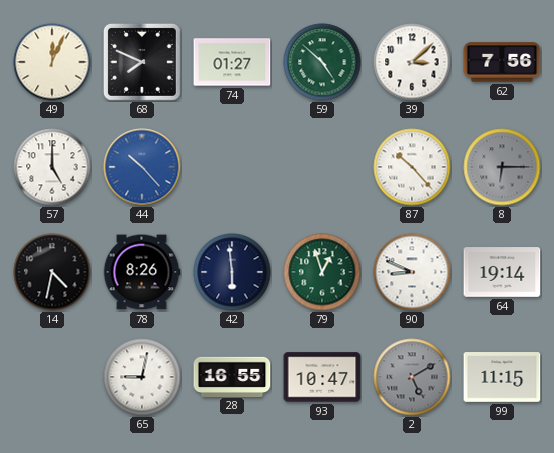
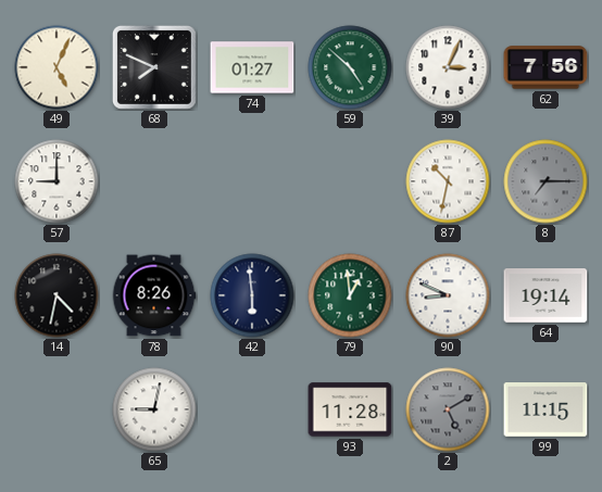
49: 12:04 -> 5:04
39: 3:08 -> 3:04
57: 5:00 -> 9:00
44: 10:23 -> none
87: 10:23 -> 10:32
8: 6:15 -> 7:15
79: 12:57 -> 12:59
28: 16:55 -> none
93: 10:47 -> 11:28
